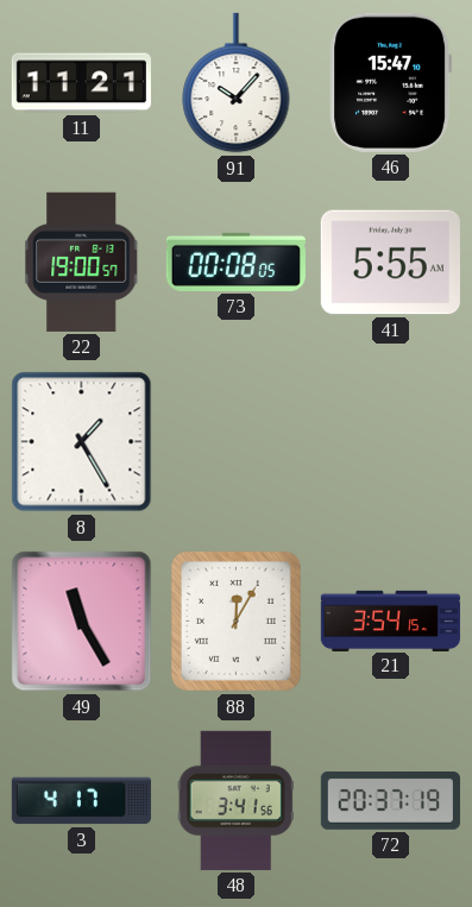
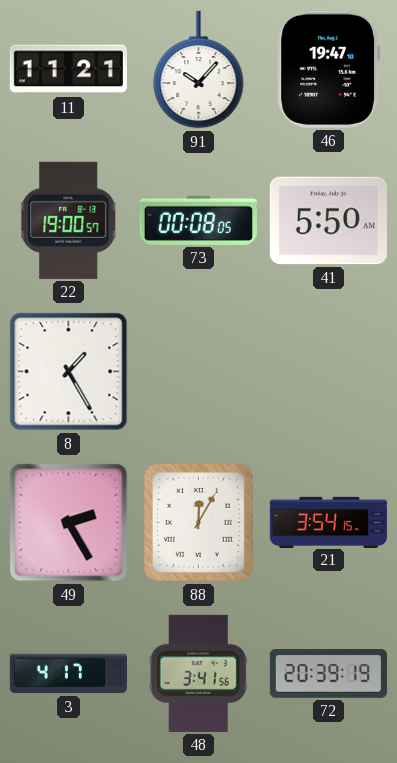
46: 15:47 -> 19:47
41: 5:55 -> 5:50
49: 11:25 -> 2:25
72: 20:37 -> 20:39
